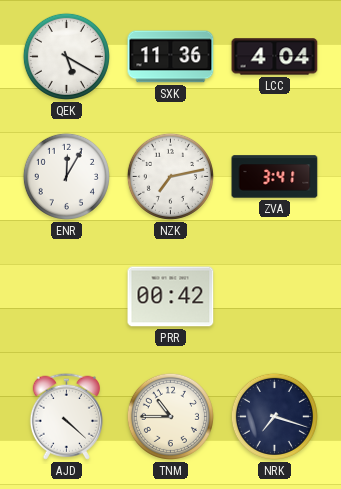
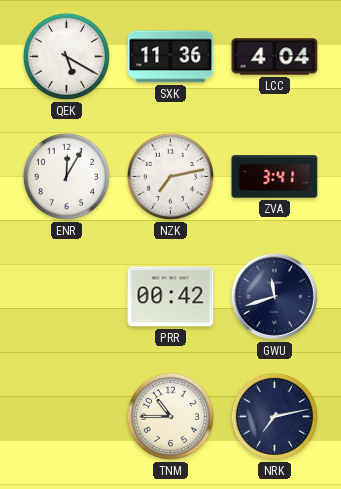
GWU: none -> 11:42
AJD: 4:22 -> none
NRK: 7:18 -> 7:13
